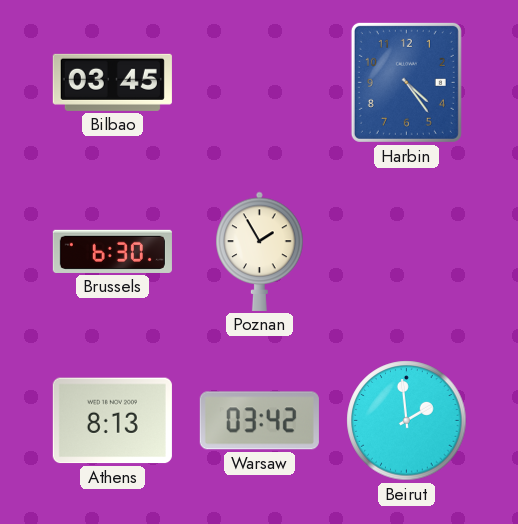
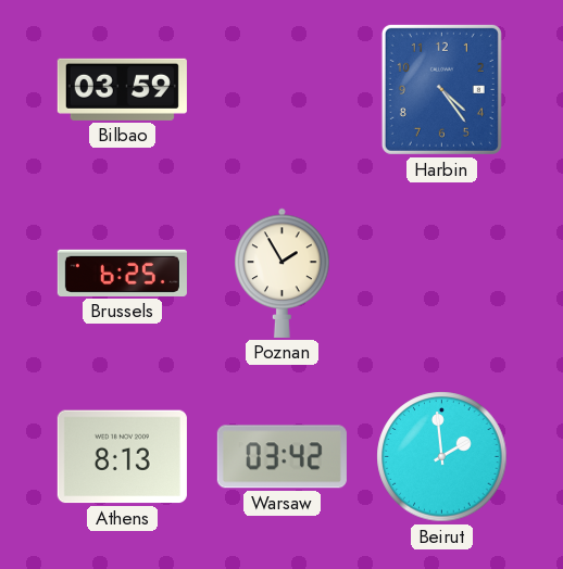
Bilbao: 03:45 -> 03:59
Brussels: 6:30 -> 6:25
